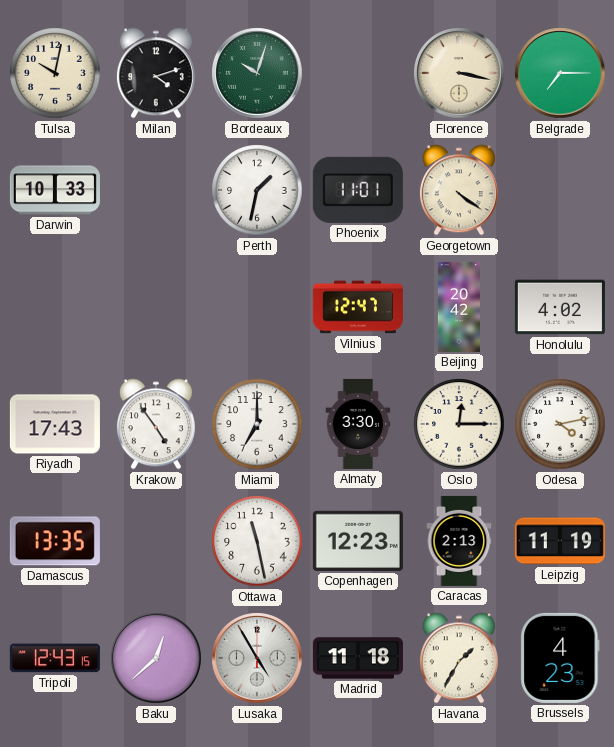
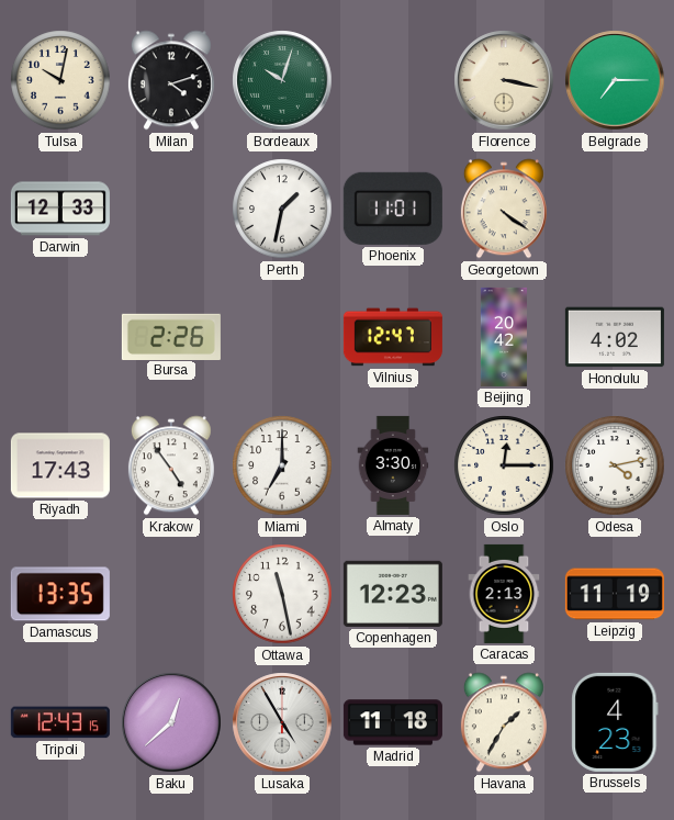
Darwin: 10:33 -> 12:33
Bursa: none -> 2:26
